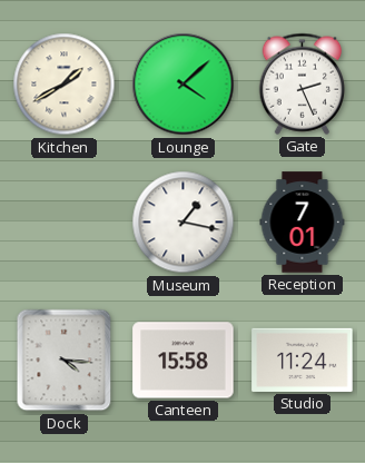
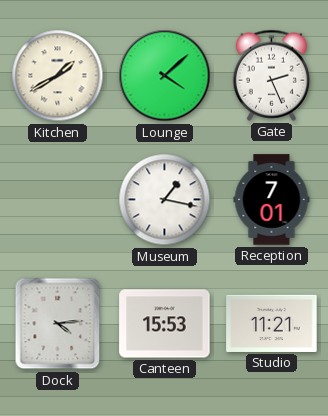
Dock: 4:16 -> 4:14
Canteen: 15:58 -> 15:53
Studio: 11:24 -> 11:21
